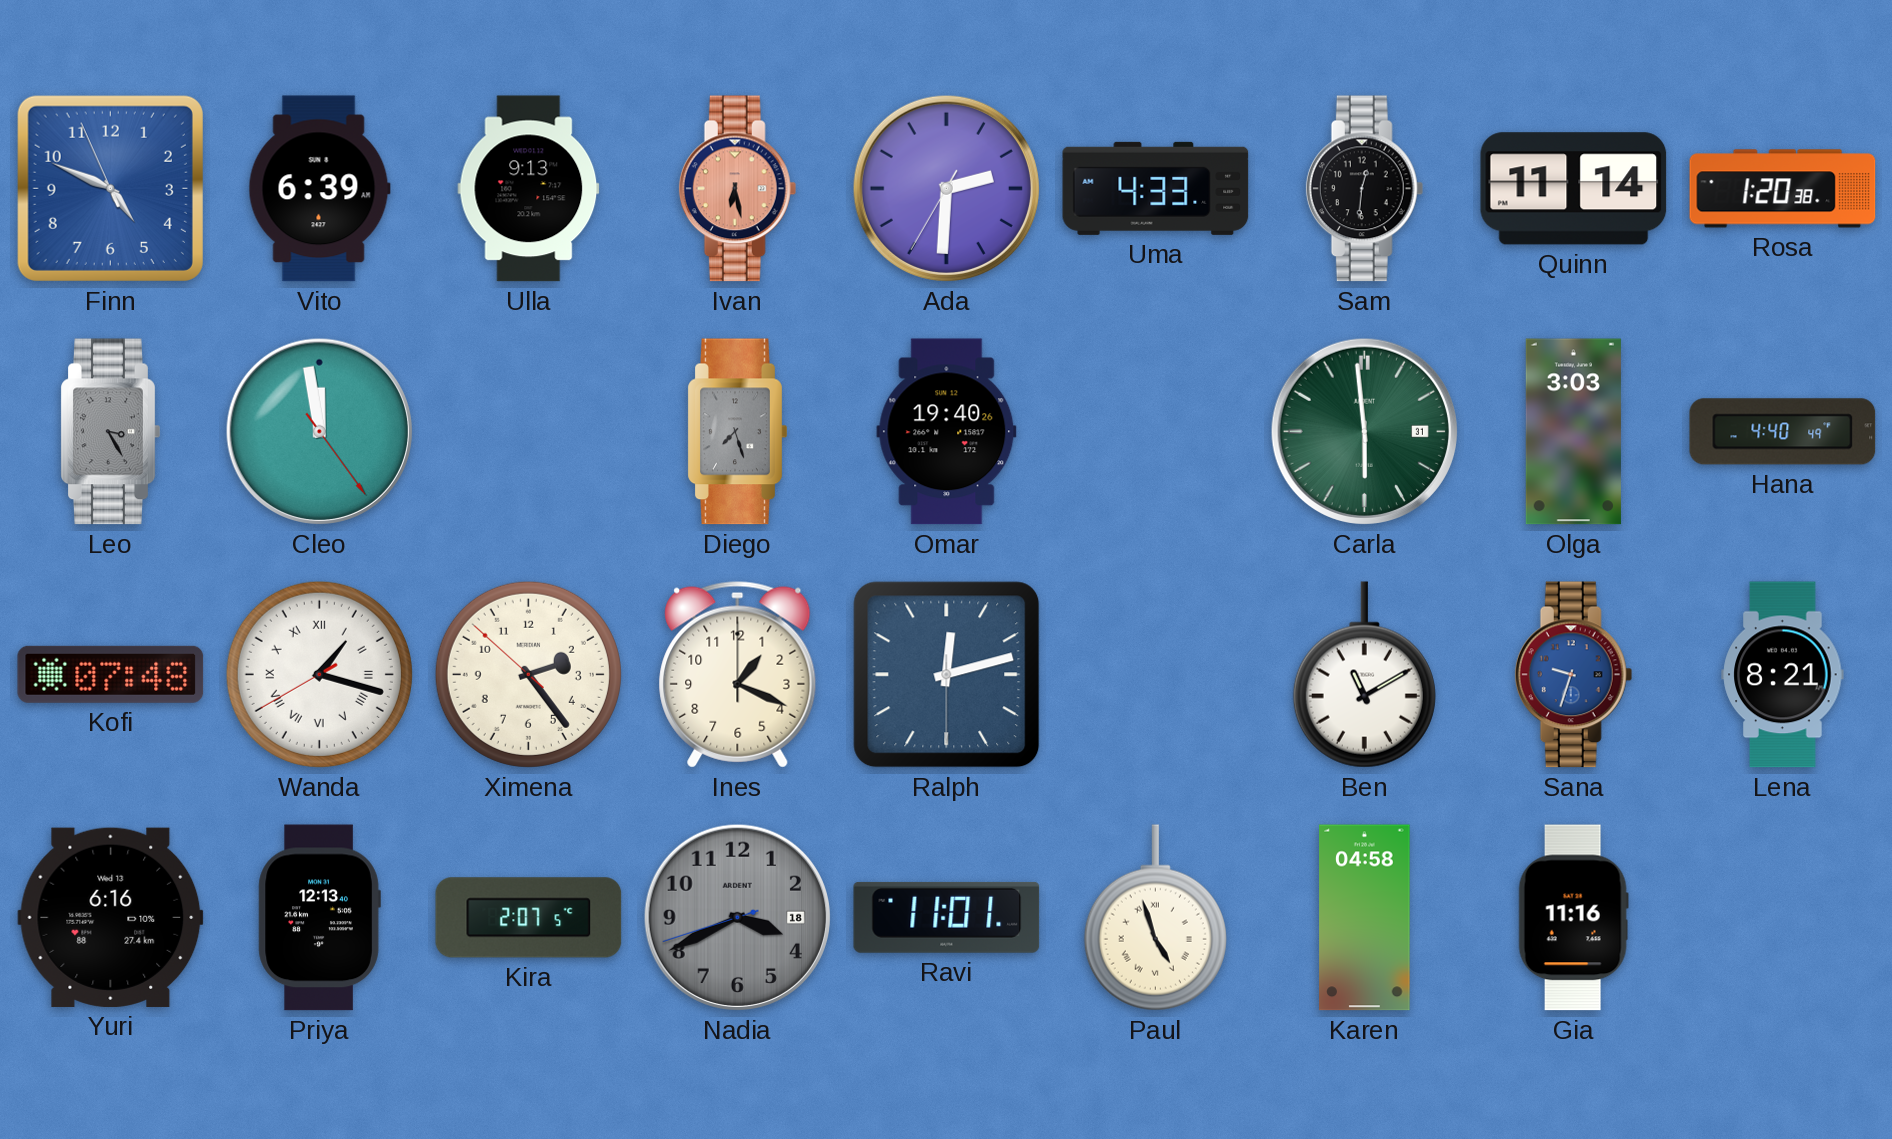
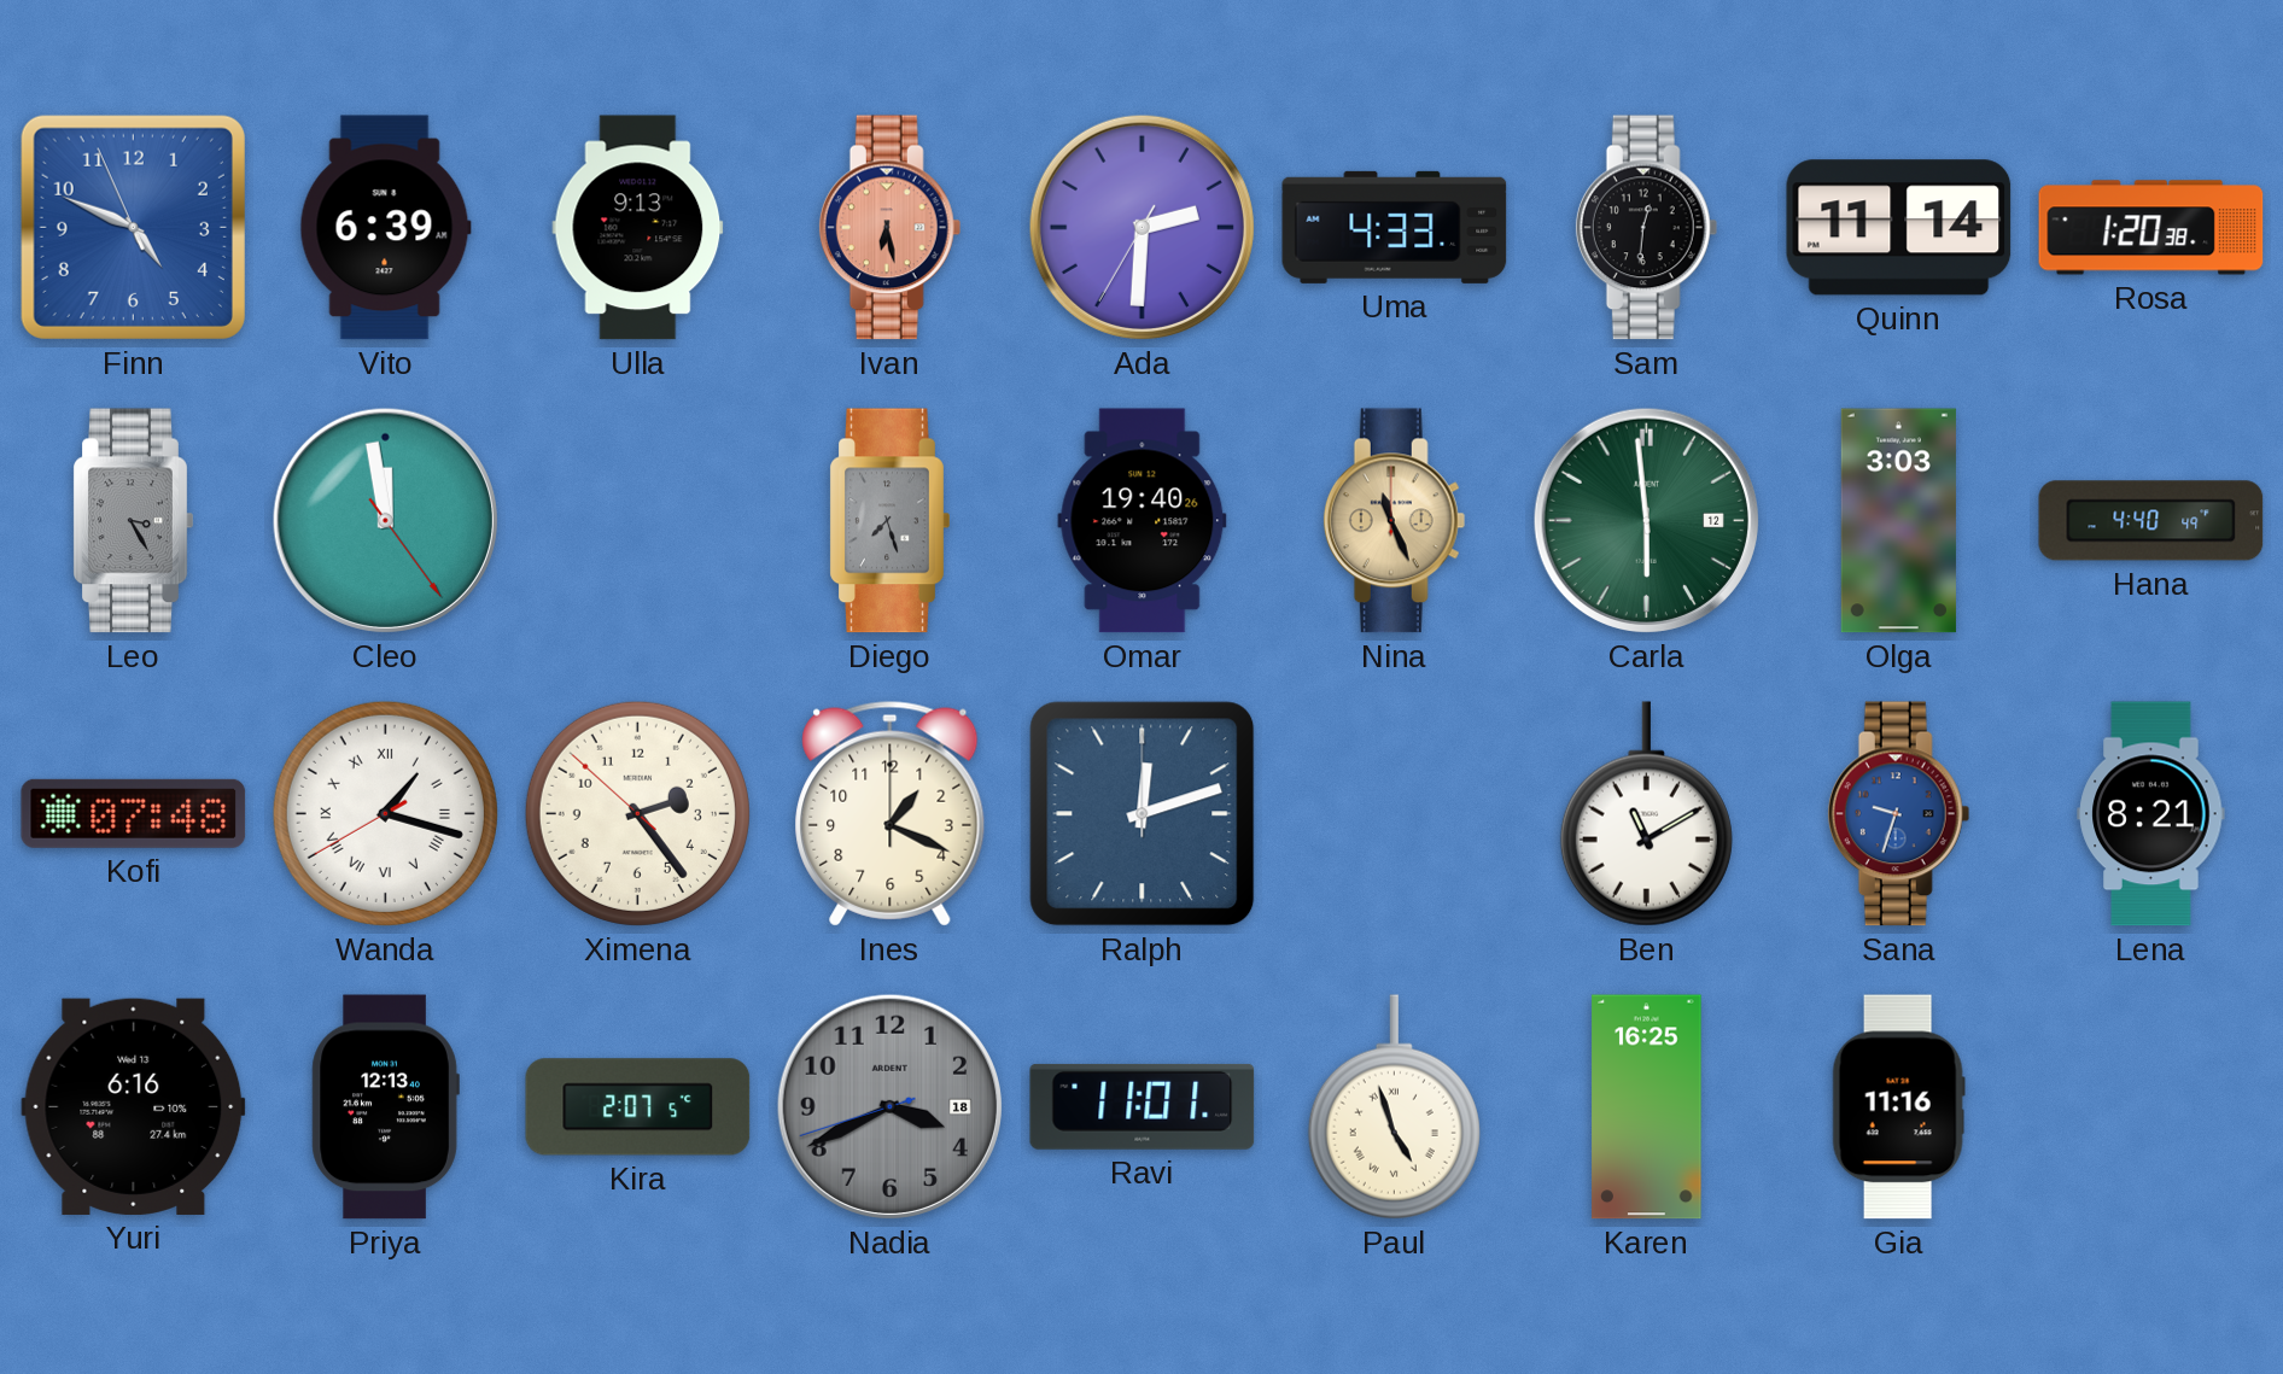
Nina: none -> 11:26
Carla date: 31 -> 12
Ralph: 12:12:30 -> 12:12:00
Karen: 04:58 -> 16:25
